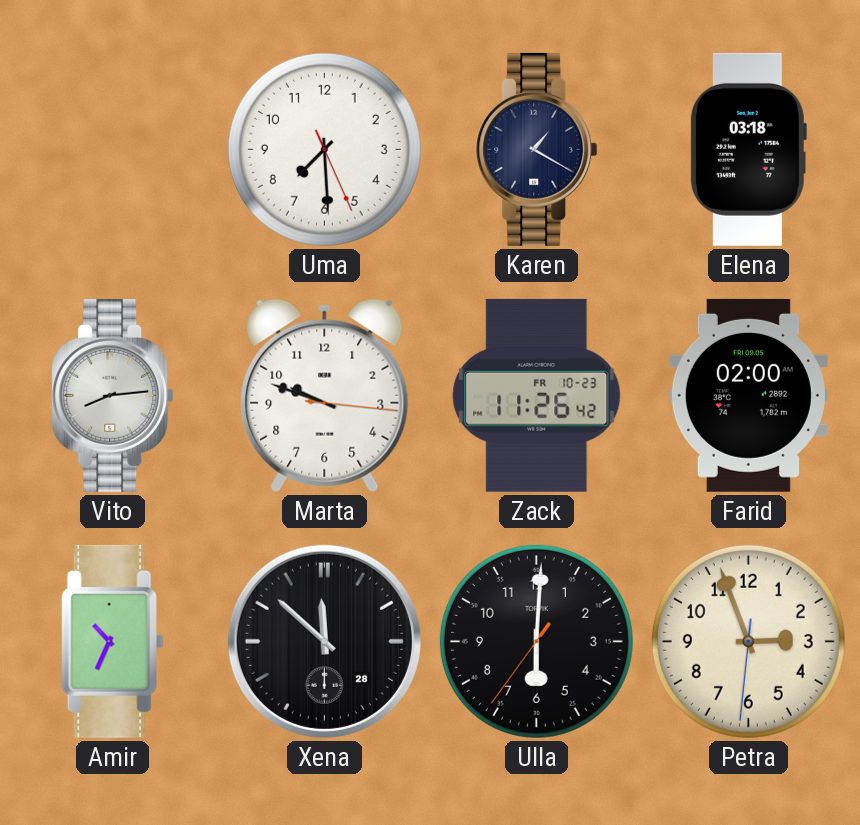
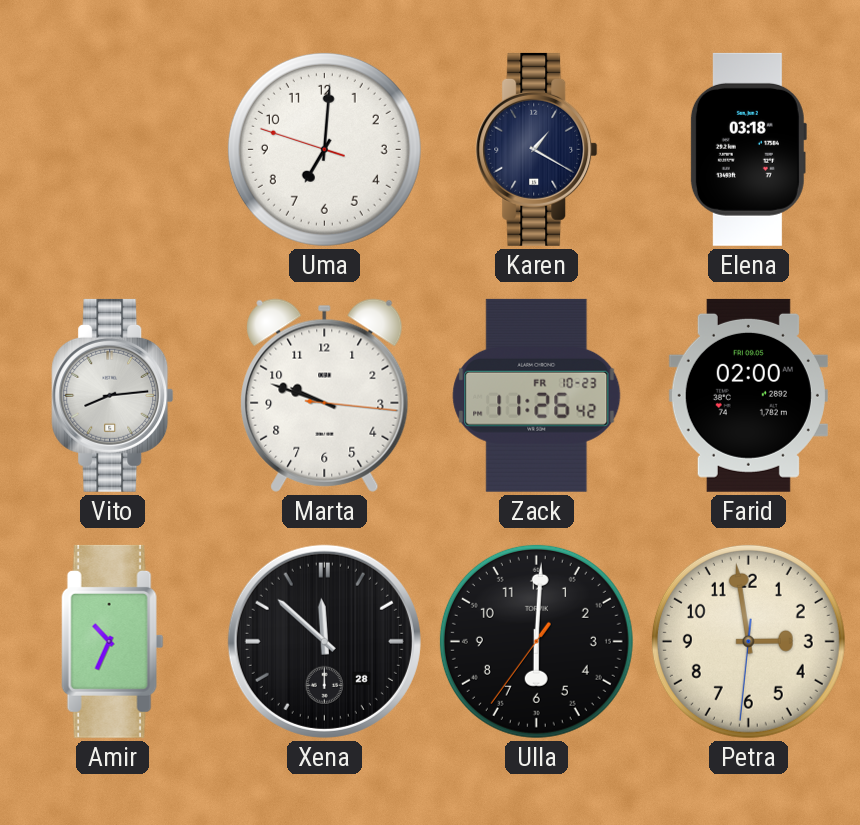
Uma: 7:29 -> 7:00
Petra: 2:56 -> 2:58
